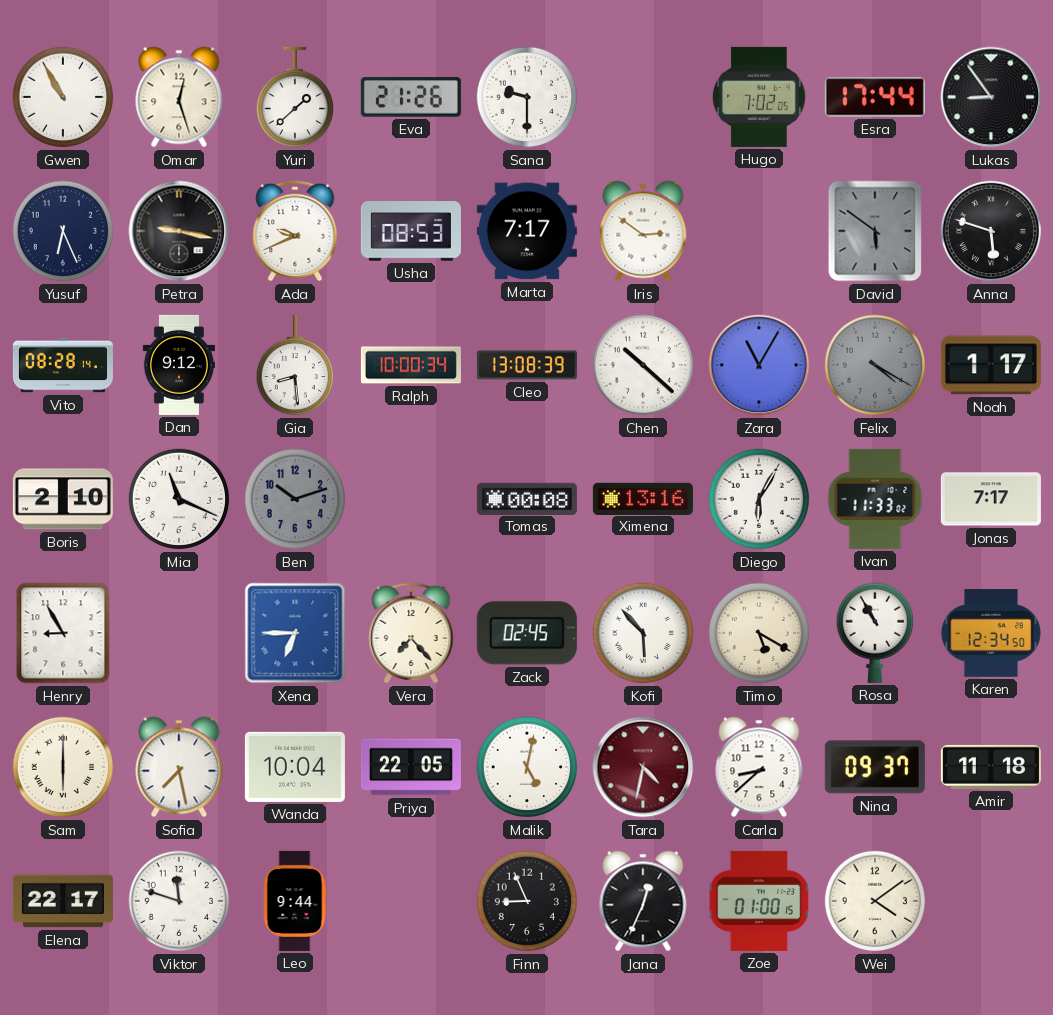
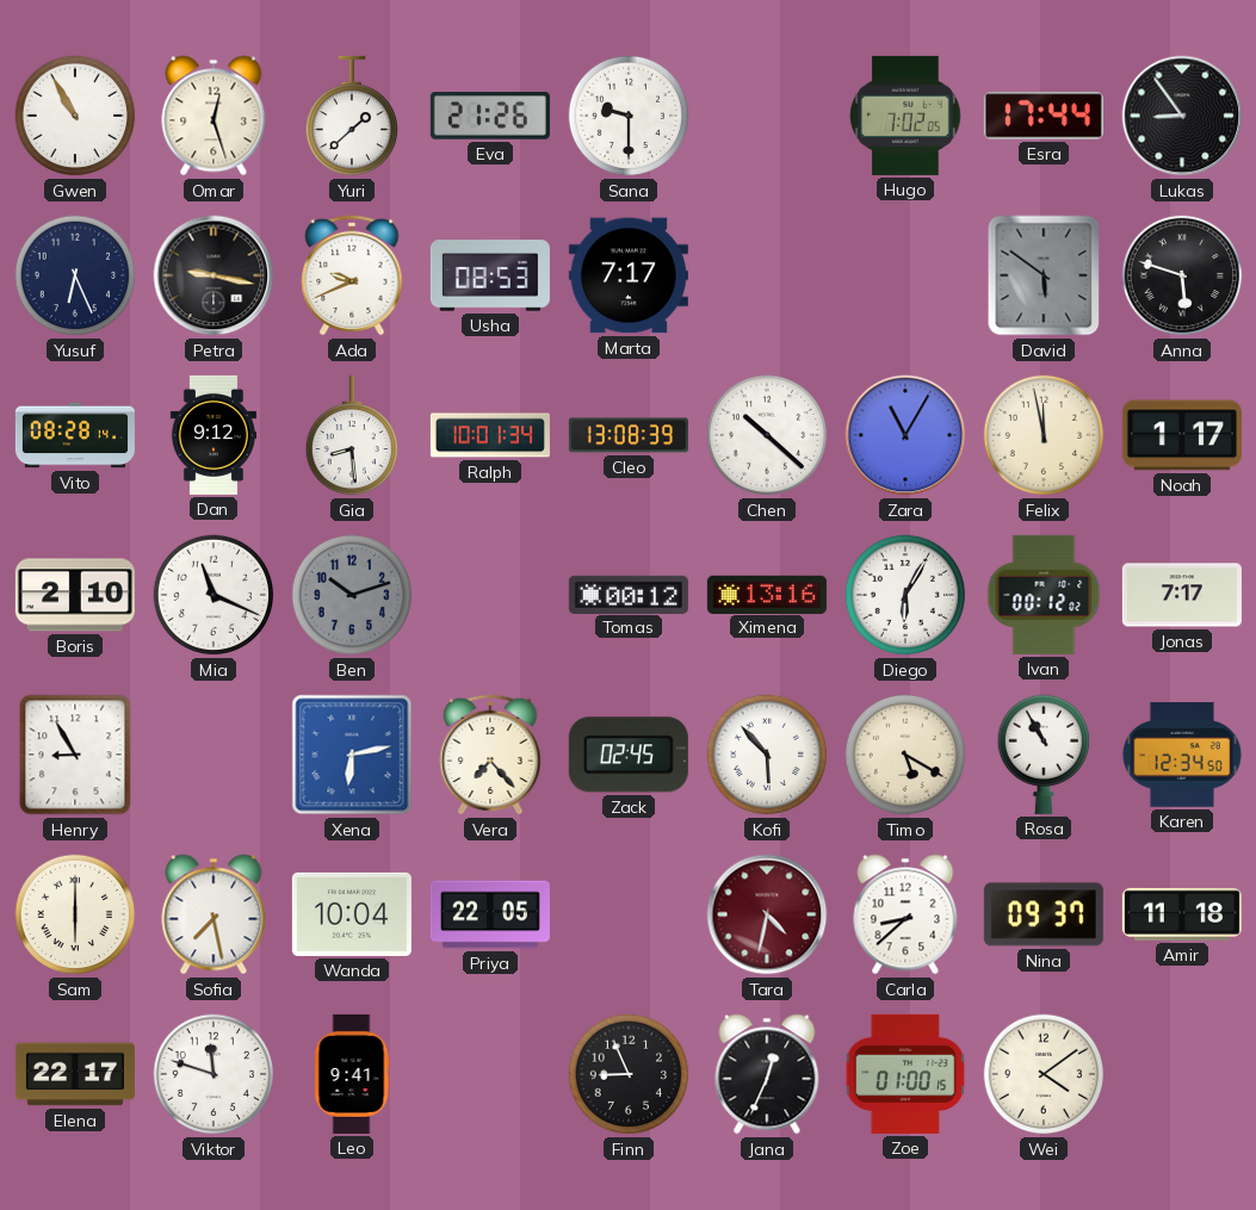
Iris: 2:51 -> none
Ralph: 10:00 -> 10:01
Felix: 4:20 -> 11:58
Felix dial: grey -> cream
Tomas: 00:08 -> 00:12
Ivan: 11:33 -> 00:12
Xena: 6:45 -> 6:13
Malik: 5:02 -> none
Leo: 9:44 -> 9:41
